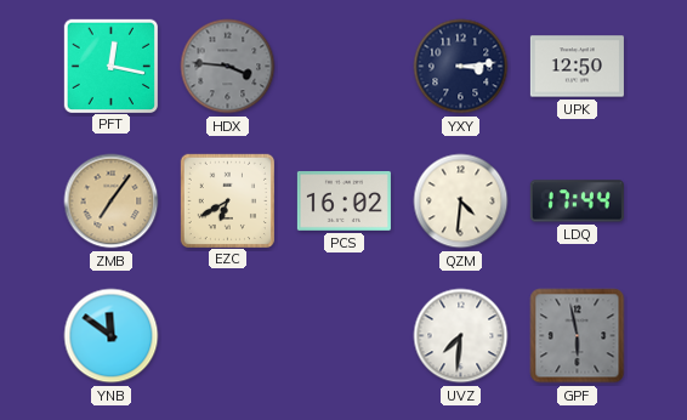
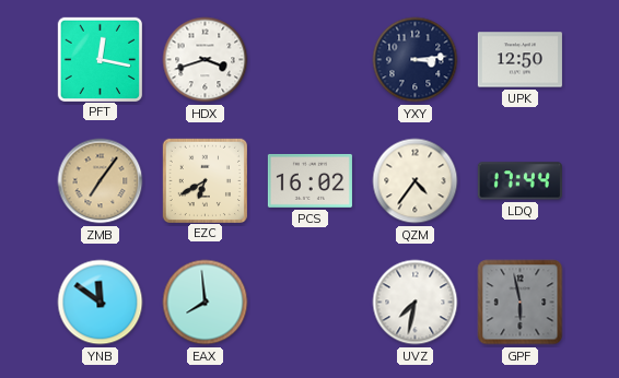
HDX: 3:46 -> 3:42
HDX dial: grey -> white
QZM: 4:31 -> 4:36
EAX: none -> 7:59
UVZ: 7:31 -> 7:32
